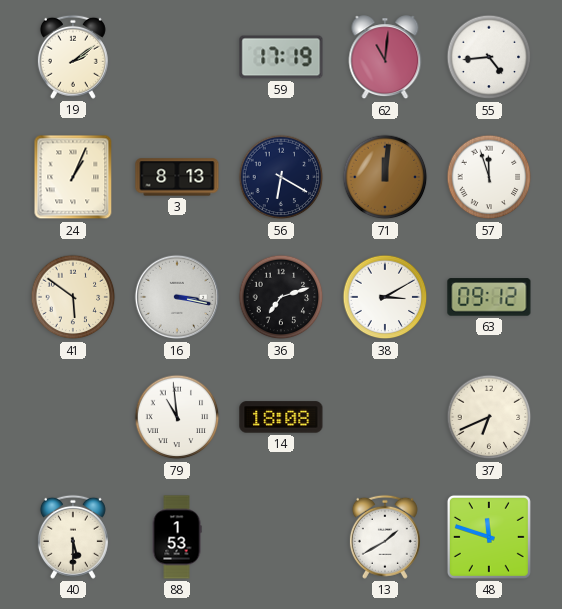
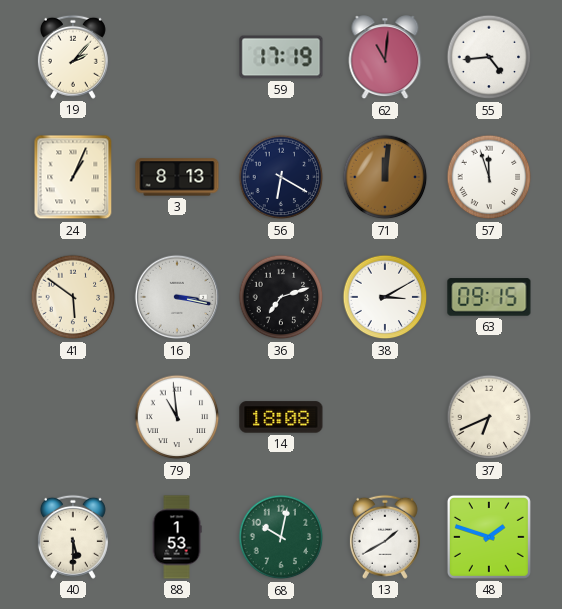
19: 2:09 -> 2:07
63: 09:12 -> 09:15
68: none -> 10:02
48: 11:48 -> 1:48
